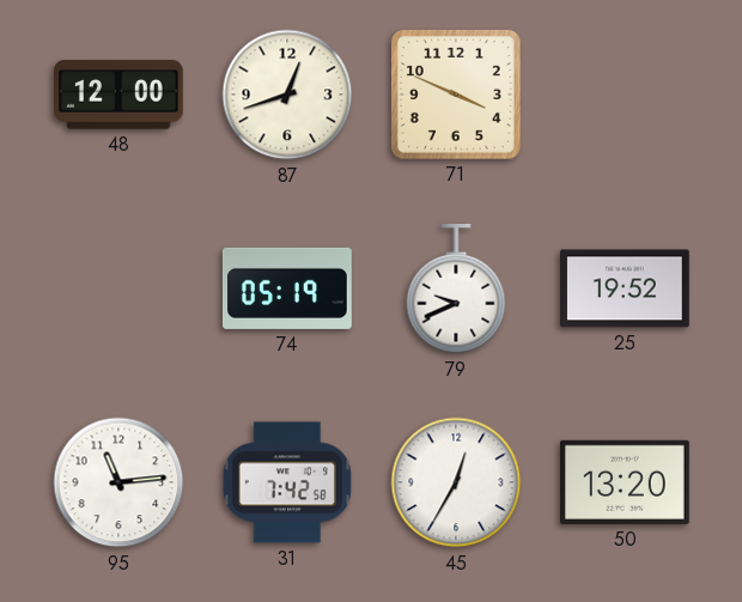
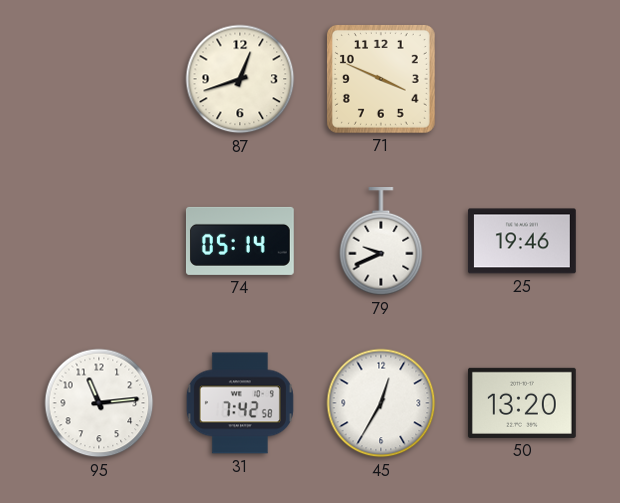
48: 12:00 -> none
74: 05:19 -> 05:14
25: 19:52 -> 19:46
